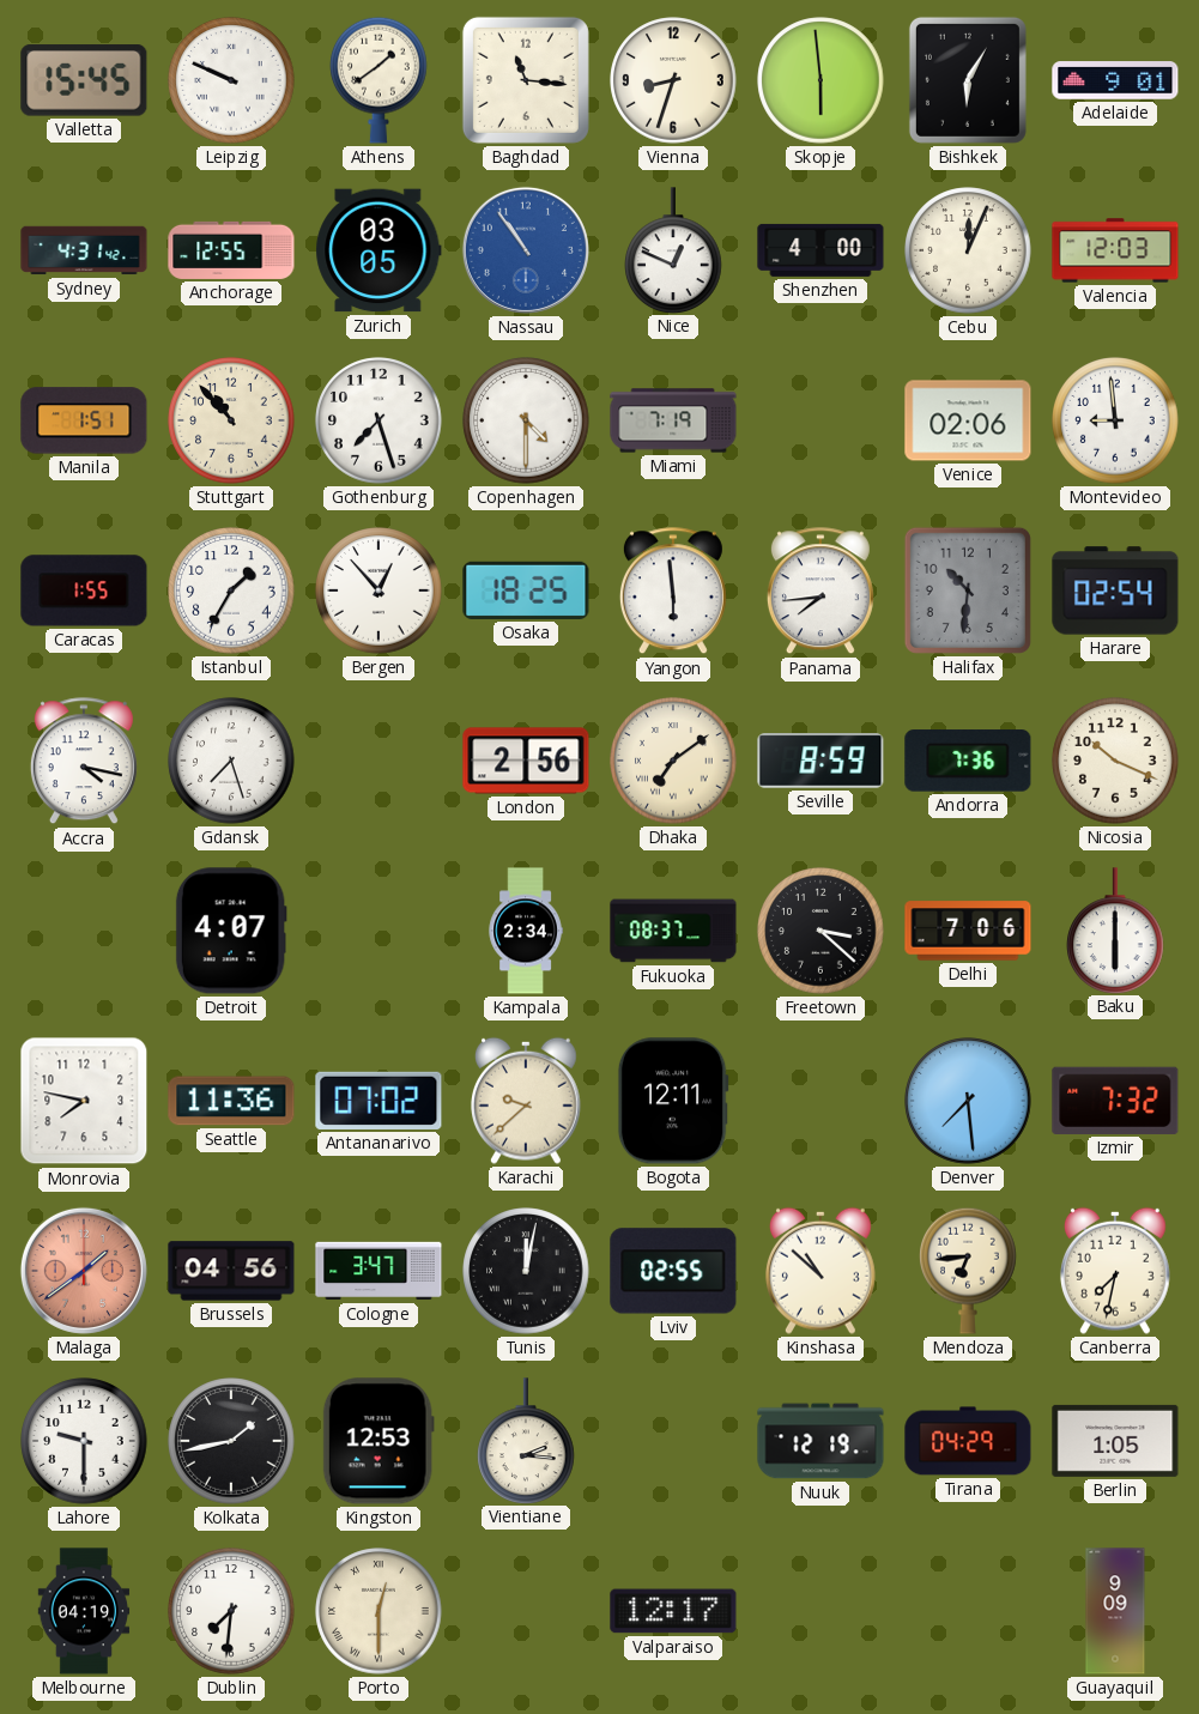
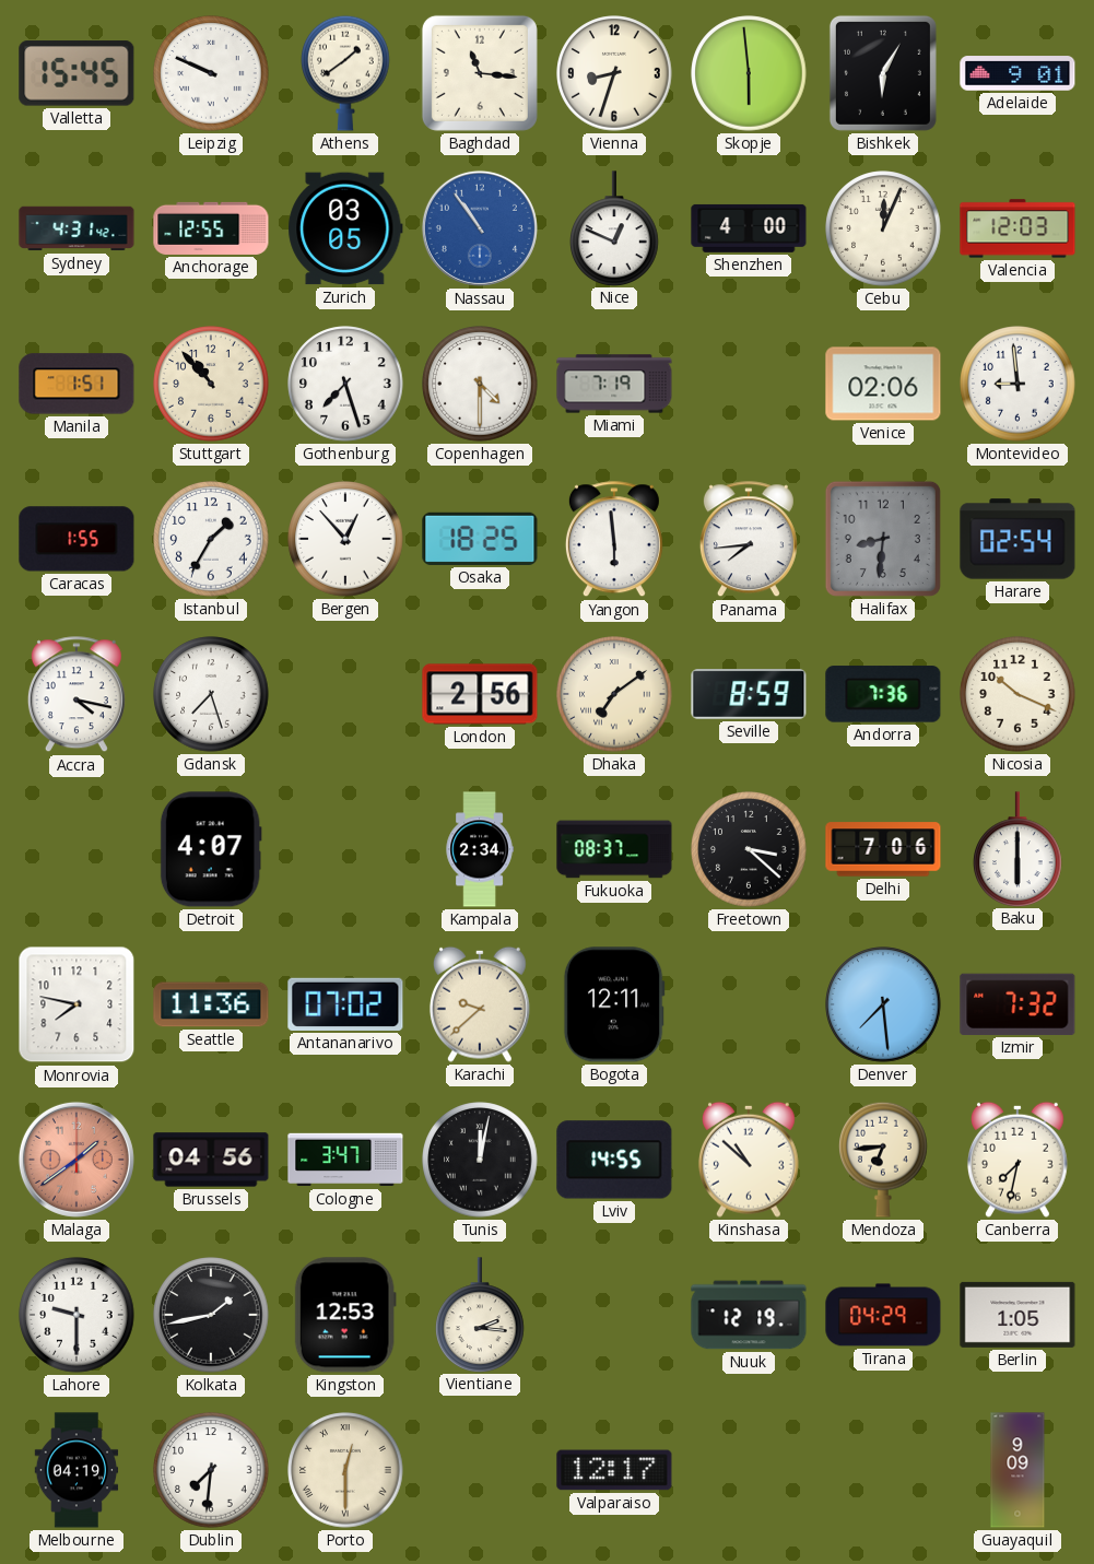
Halifax: 10:31 -> 8:31
Lviv: 02:55 -> 14:55
